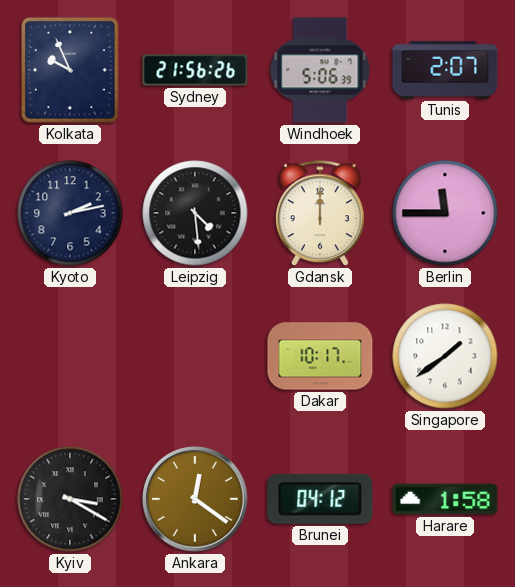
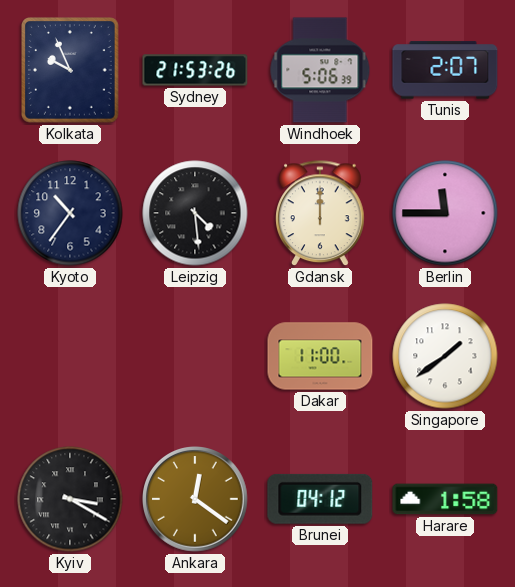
Sydney: 21:56 -> 21:53
Kyoto: 2:13 -> 10:36
Dakar: 10:17 -> 11:00
